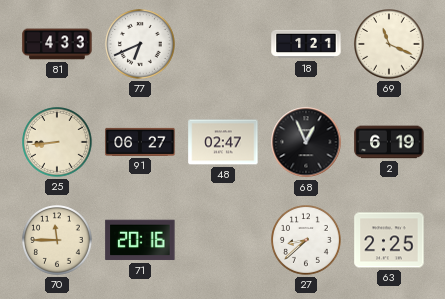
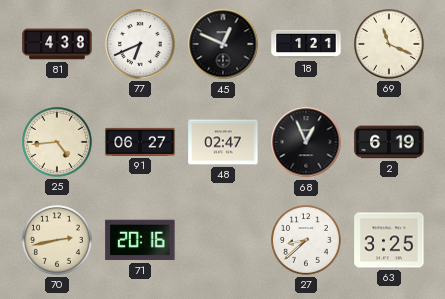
81: 4:33 -> 4:38
45: none -> 12:49
25: 8:44 -> 4:44
70: 11:45 -> 2:43
63: 2:25 -> 3:25
